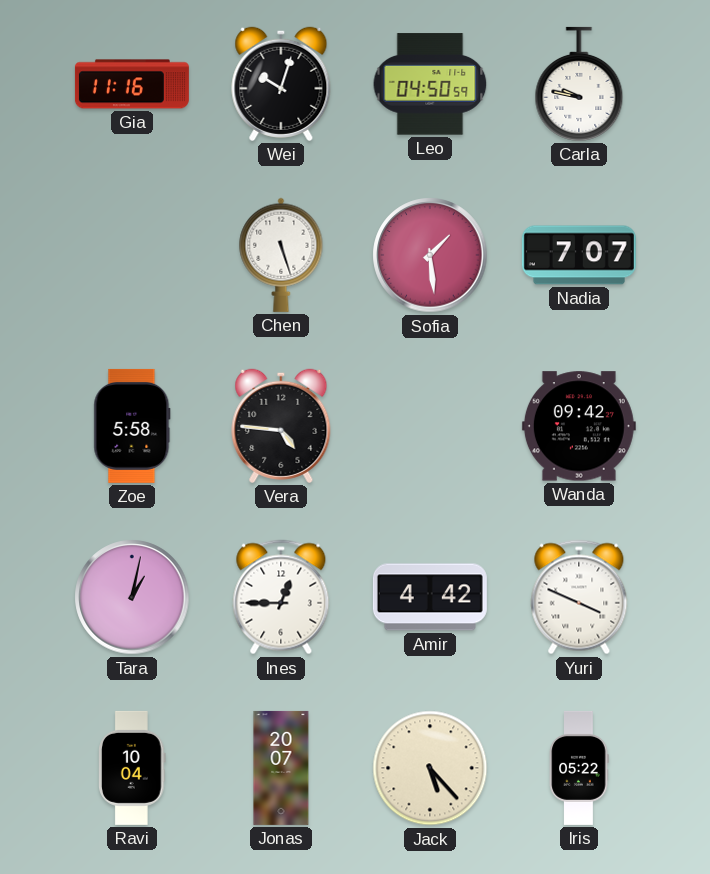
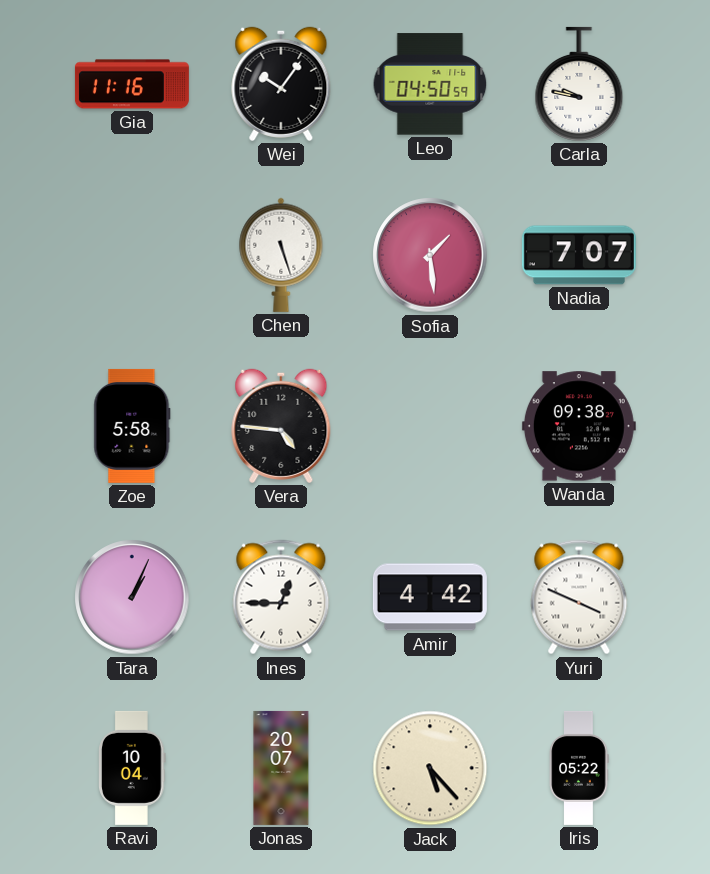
Wei: 10:03 -> 10:06
Wanda: 09:42 -> 09:38
Tara: 1:02 -> 1:04
